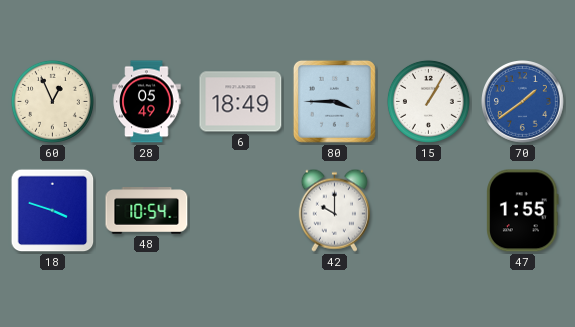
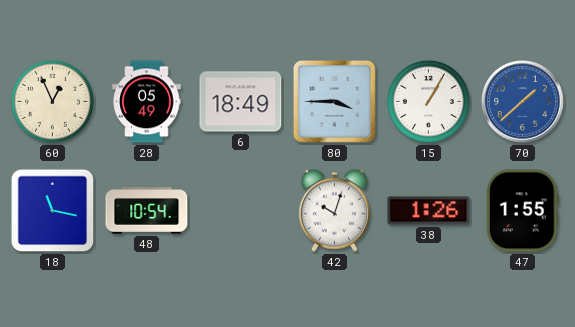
70: 1:39 -> 1:38
18: 3:48 -> 11:17
42: 10:00 -> 10:03
38: none -> 1:26
